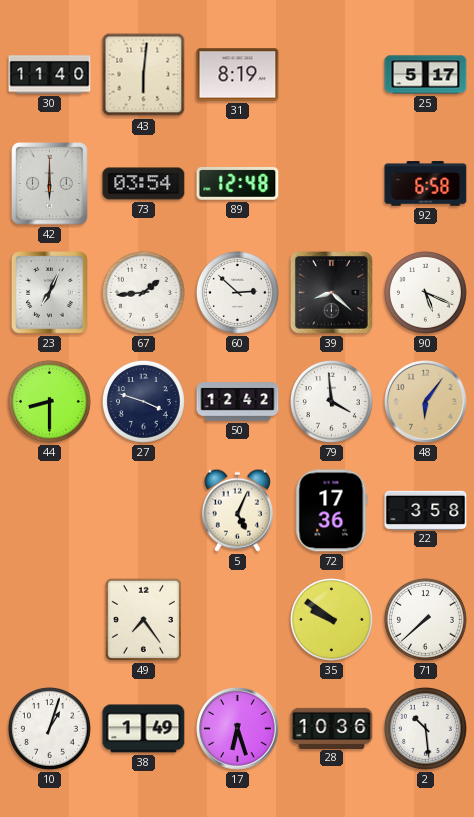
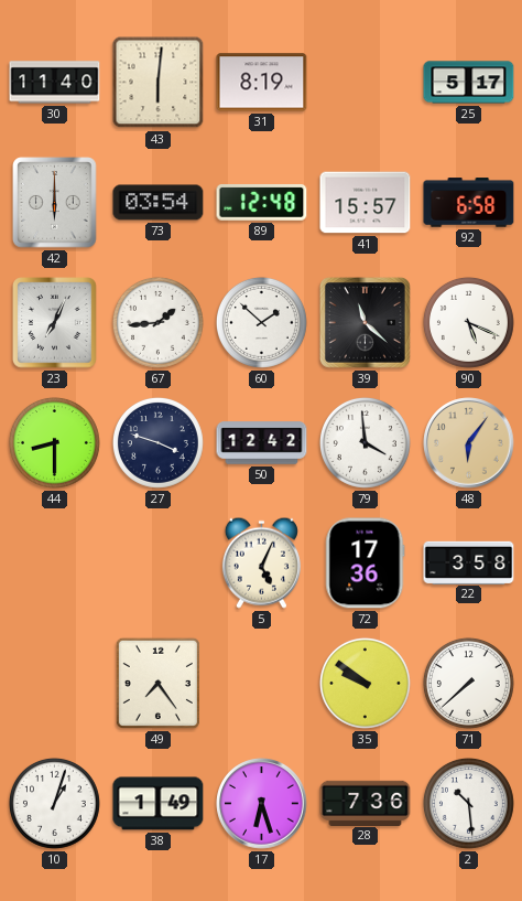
41: none -> 15:57
60: 2:52 -> 1:52
39: 8:22 -> 11:22
28: 10:36 -> 7:36
